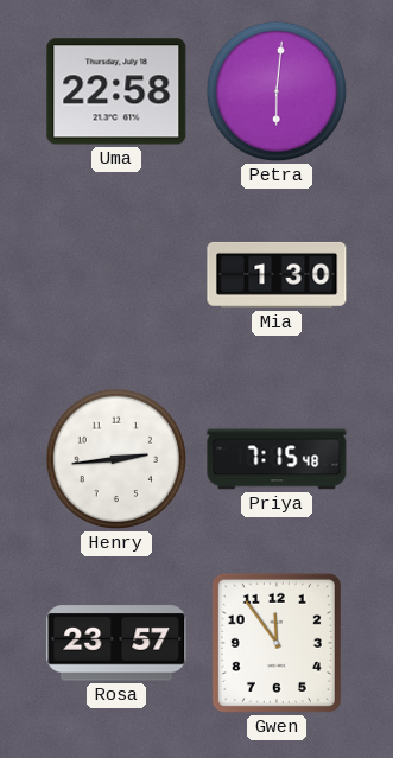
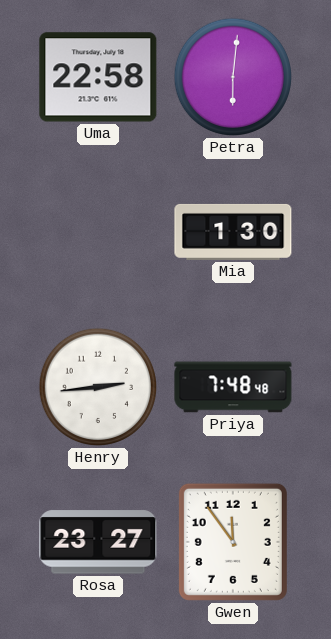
Priya: 7:15 -> 7:48
Rosa: 23:57 -> 23:27
